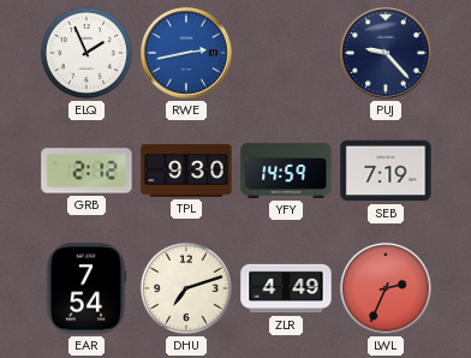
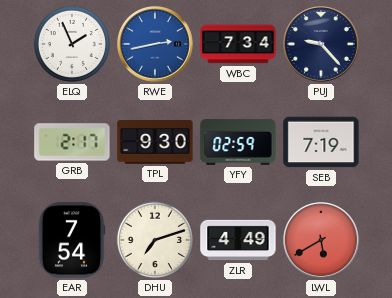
WBC: none -> 7:34
GRB: 2:12 -> 2:17
YFY: 14:59 -> 02:59
LWL: 2:34 -> 5:40
